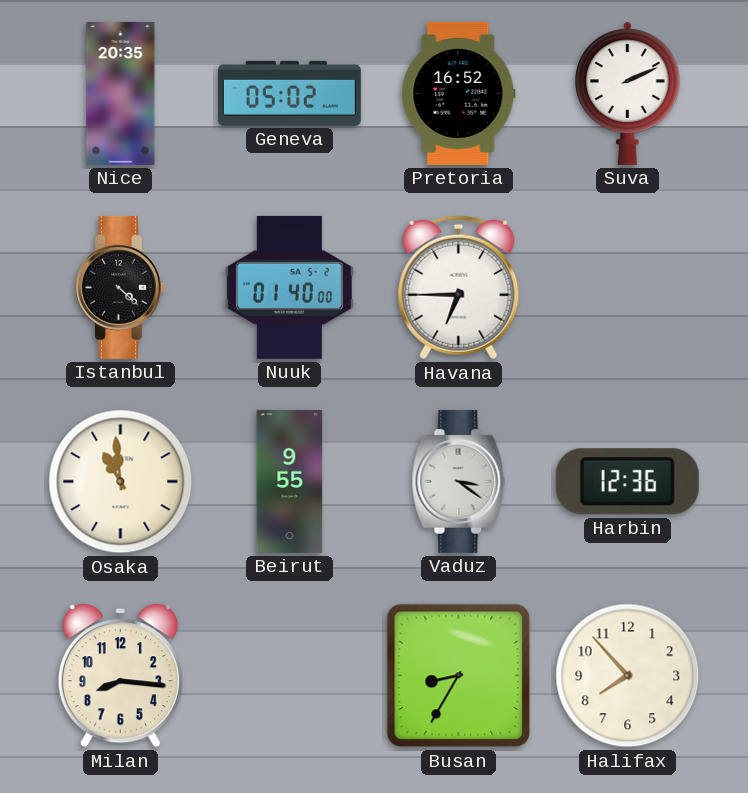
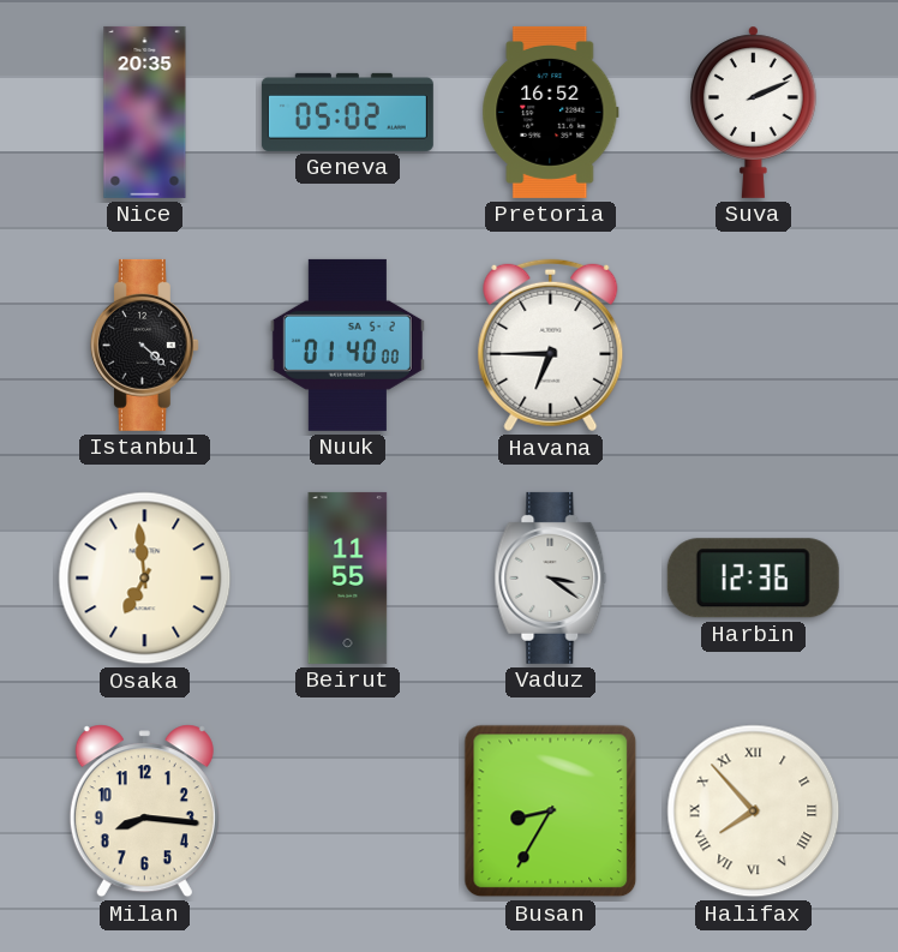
Osaka: 10:59 -> 6:59
Beirut: 9:55 -> 11:55
Halifax numerals: Arabic -> Roman
